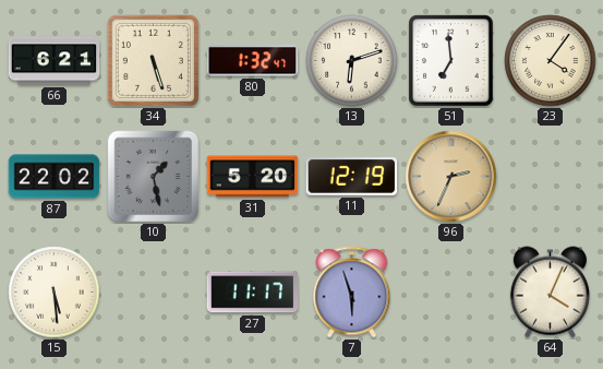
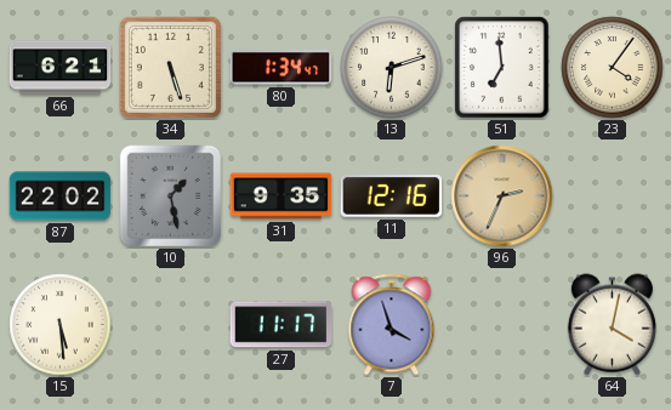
80: 1:32 -> 1:34
31: 5:20 -> 9:35
11: 12:19 -> 12:16
7: 5:57 -> 3:57
64: 4:04 -> 4:02
